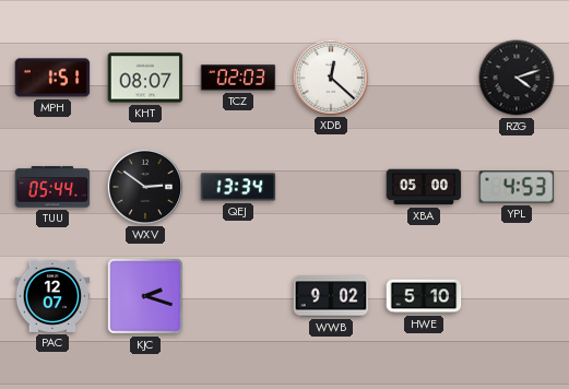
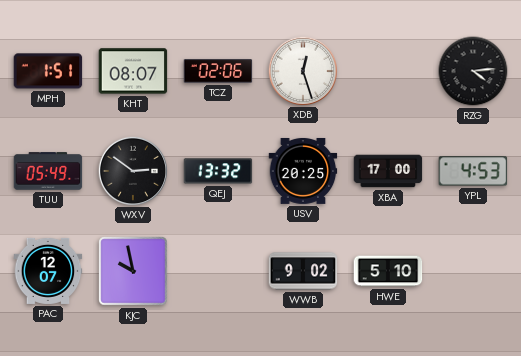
TCZ: 02:03 -> 02:06
XDB: 12:22 -> 12:27
RZG: 4:12 -> 4:14
TUU: 05:44 -> 05:49
QEJ: 13:34 -> 13:32
USV: none -> 20:25
XBA: 05:00 -> 17:00
KJC: 2:18 -> 9:58
